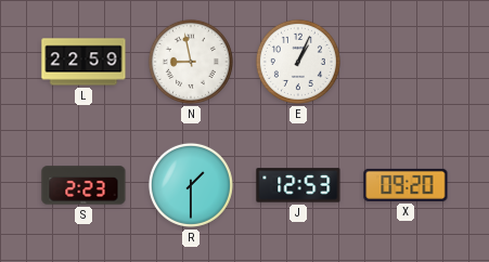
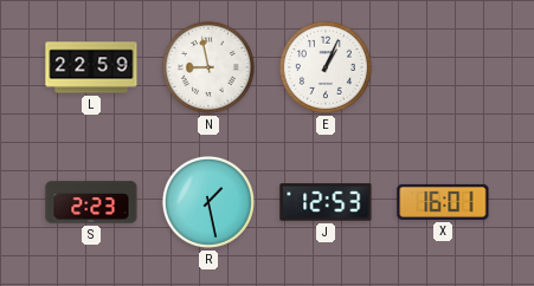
R: 1:30 -> 1:28
X: 09:20 -> 16:01
